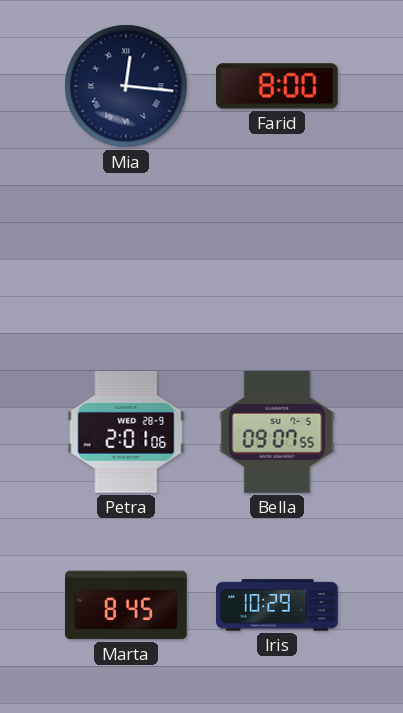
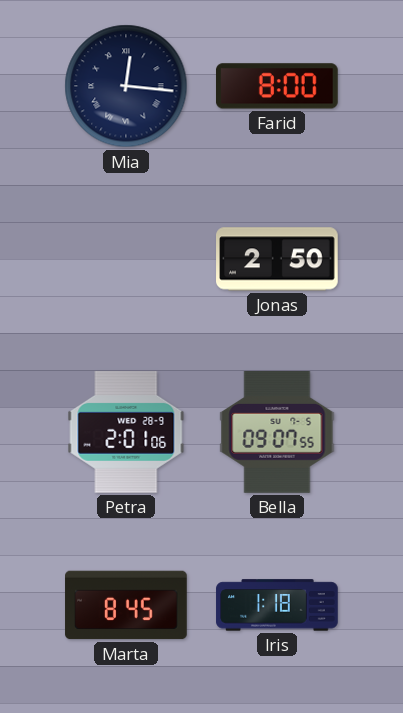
Jonas: none -> 2:50
Iris: 10:29 -> 1:18
